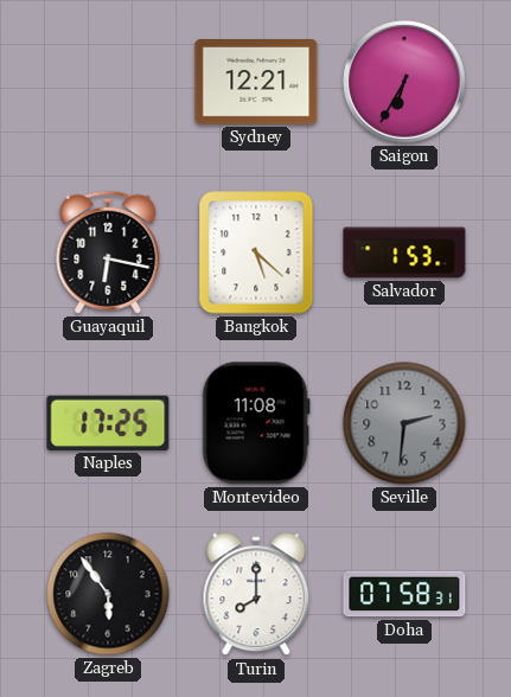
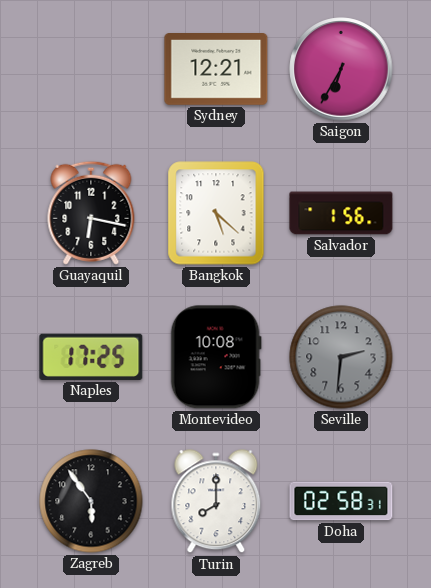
Salvador: 1:53 -> 1:56
Montevideo: 11:08 -> 10:08
Doha: 07:58 -> 02:58
